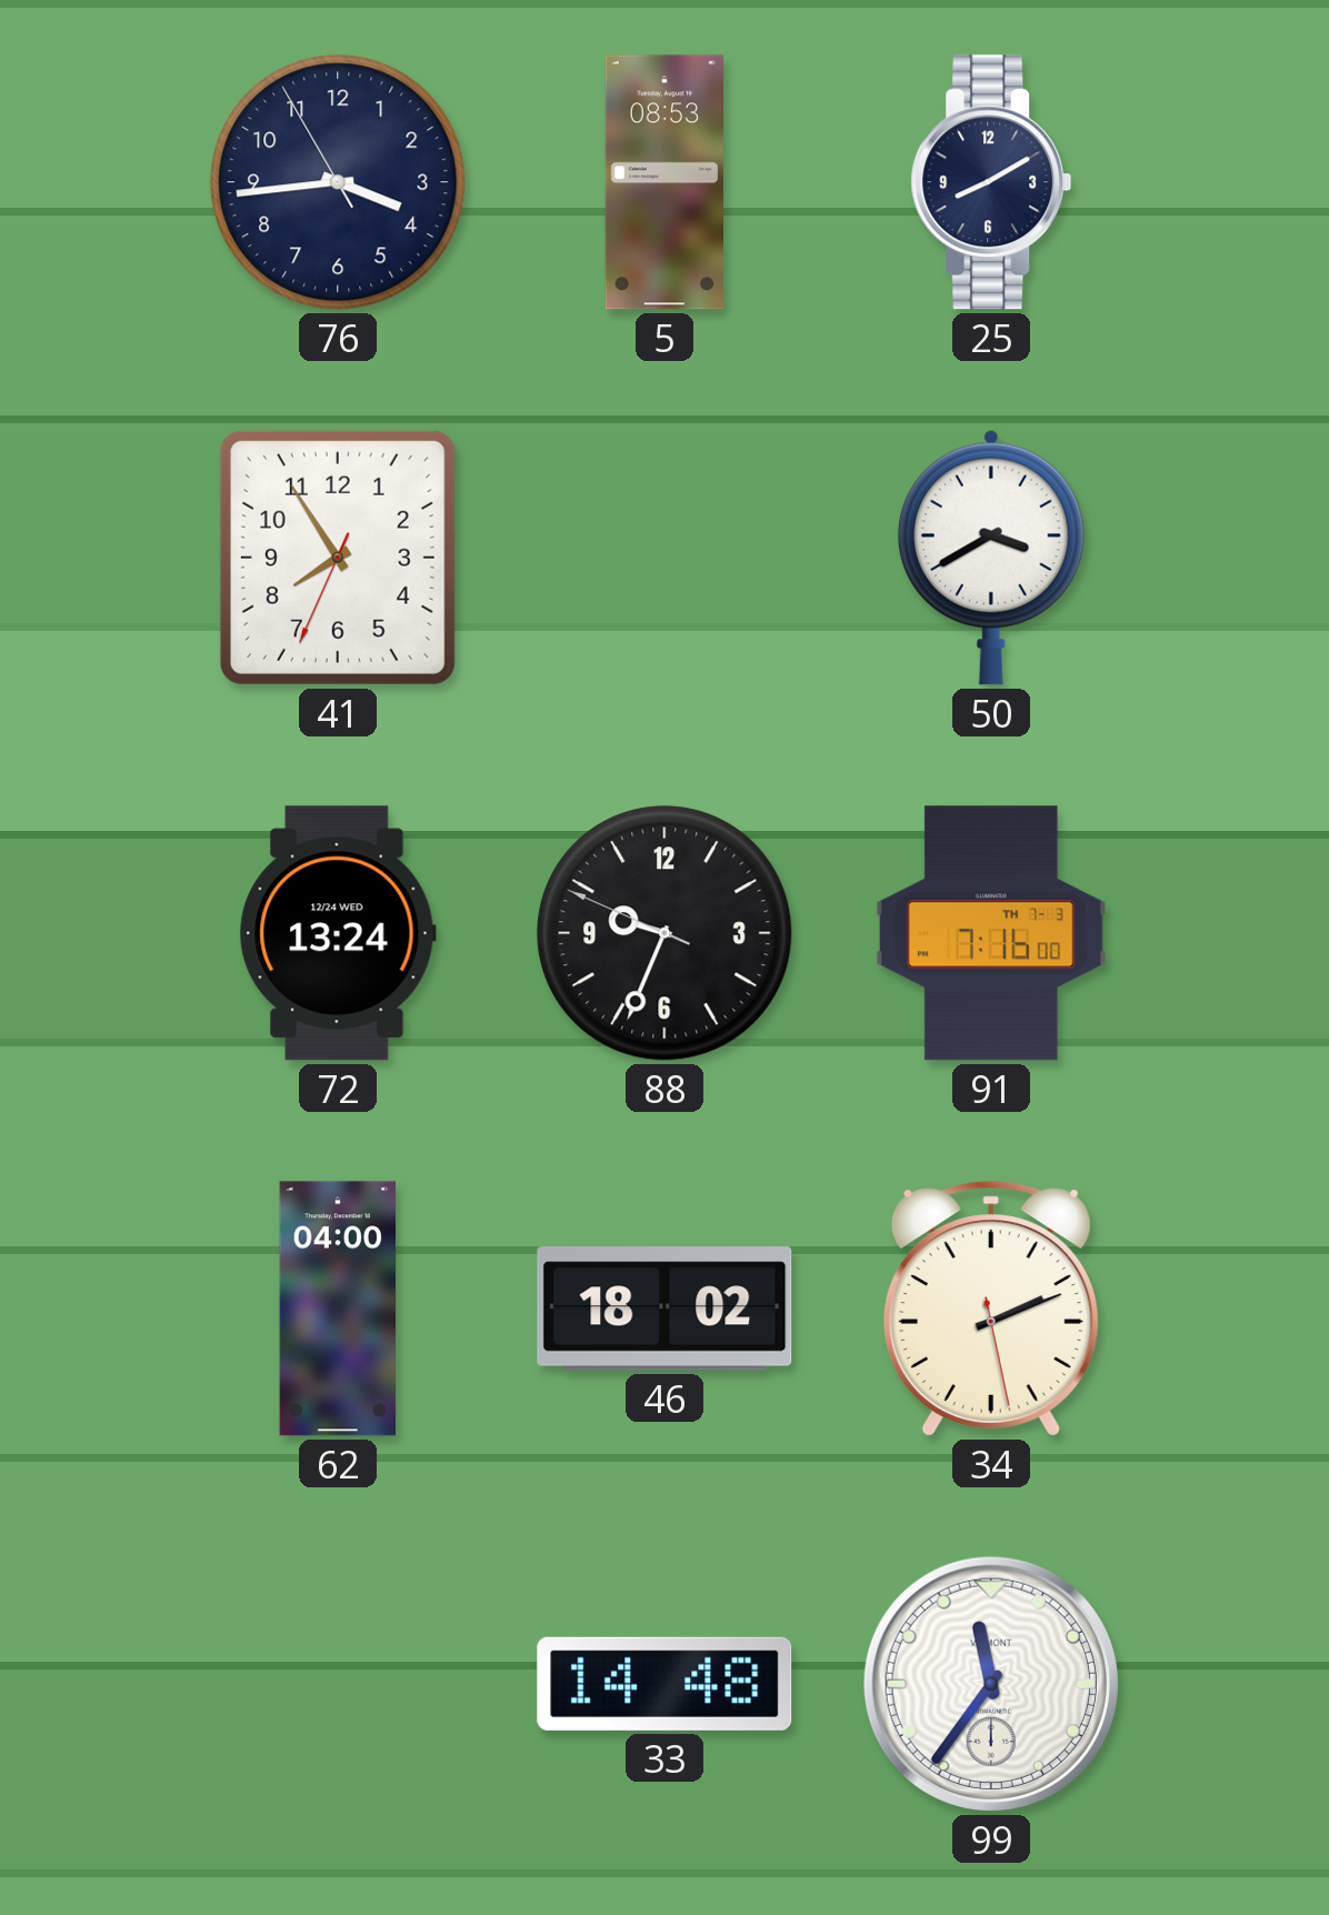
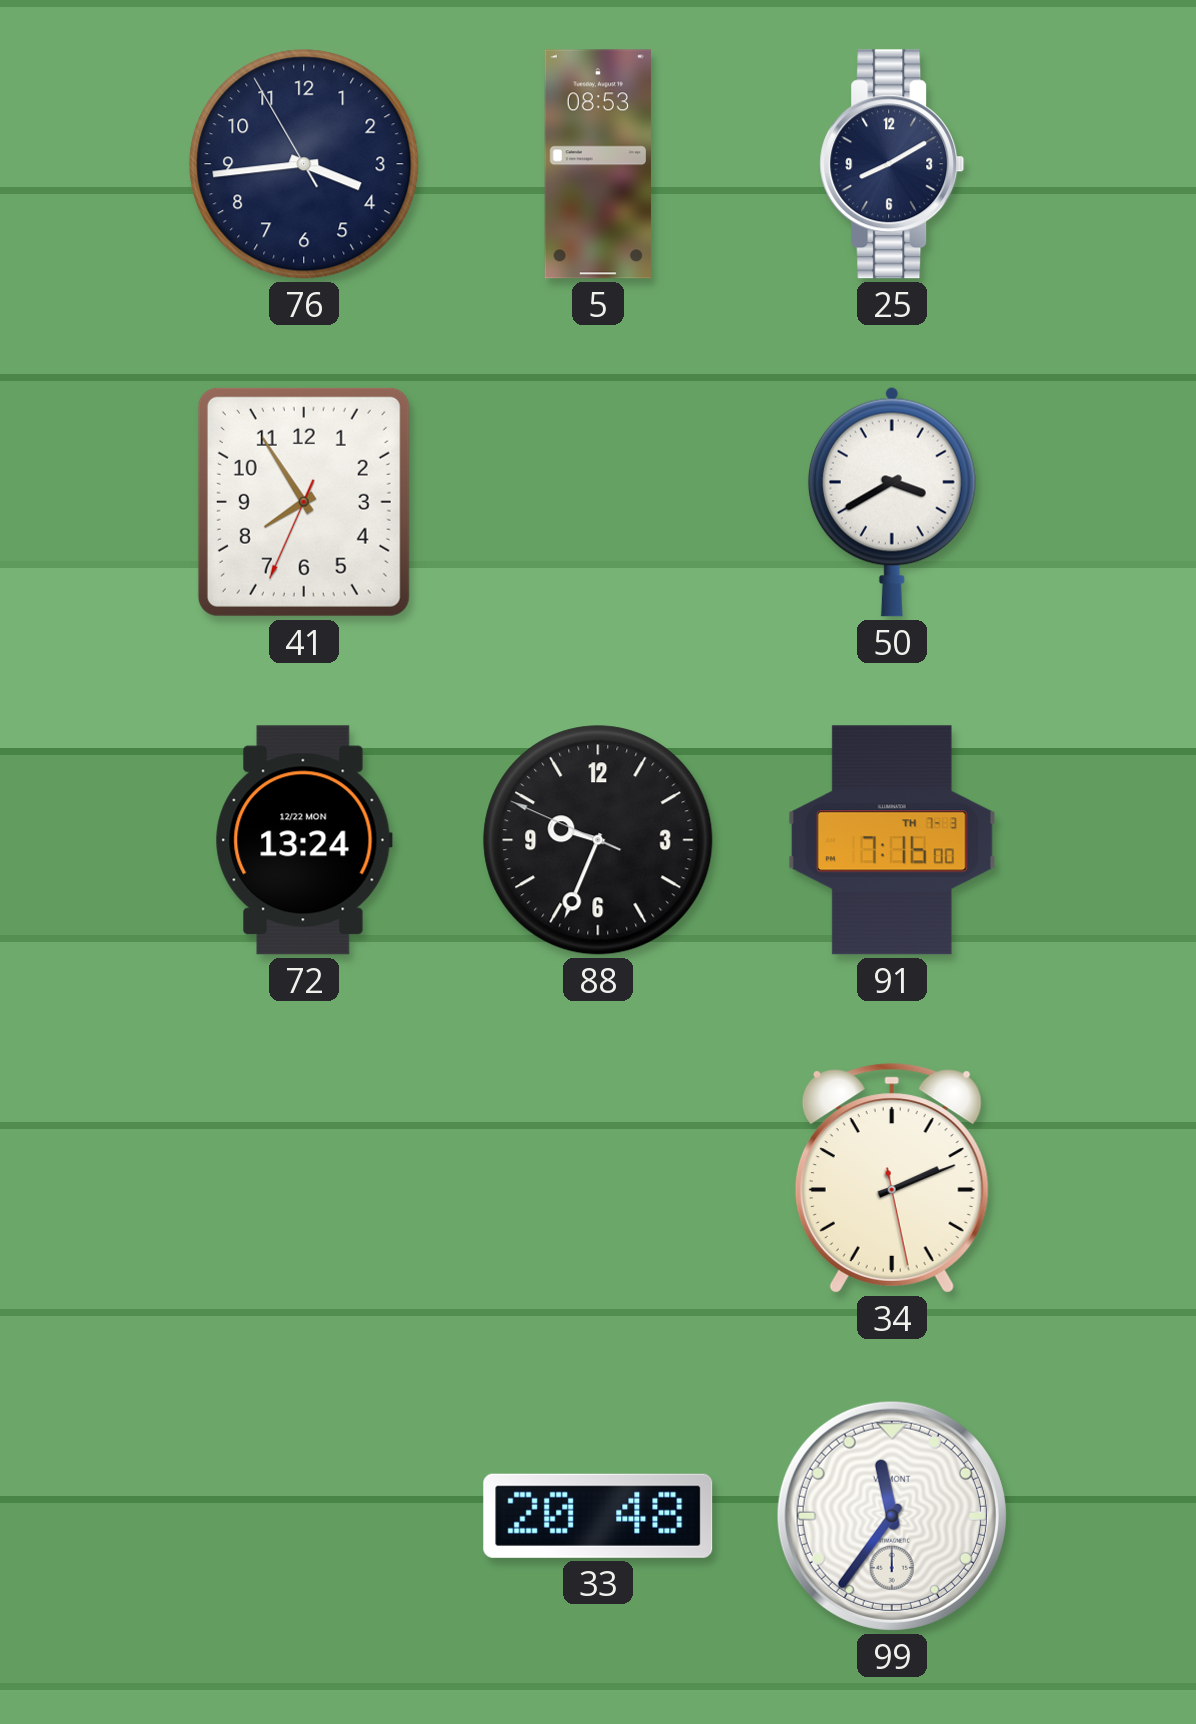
72 date: 12/24 WED -> 12/22 MON
62: 04:00 -> none
46: 18:02 -> none
33: 14:48 -> 20:48
